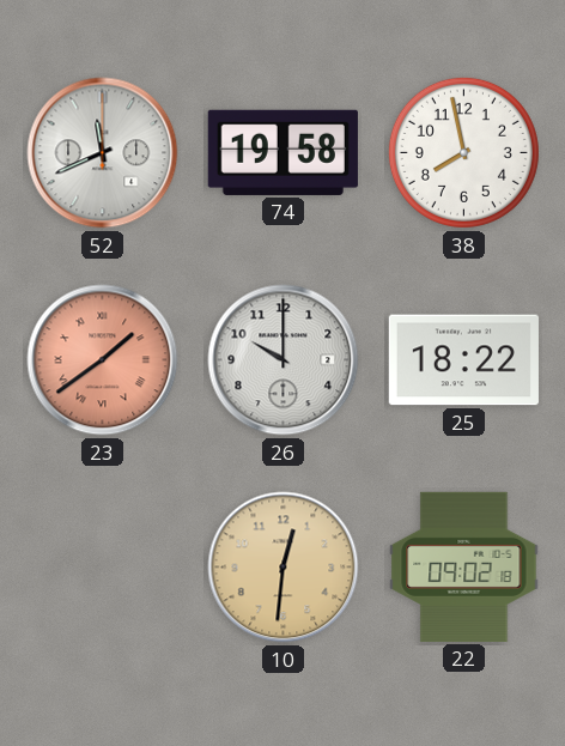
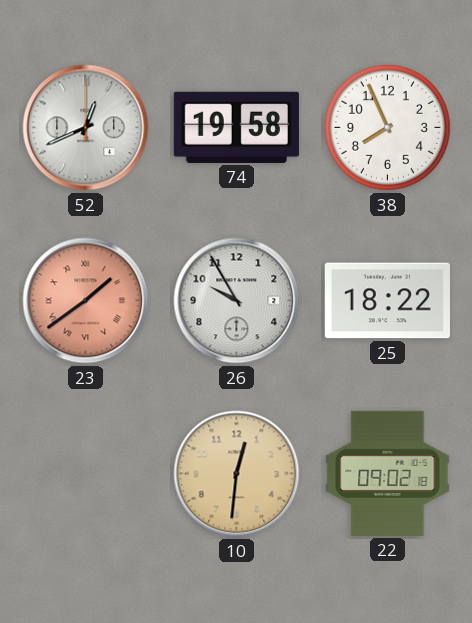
52: 11:41 -> 12:41
38: 7:58 -> 7:56
26: 10:00 -> 9:55
